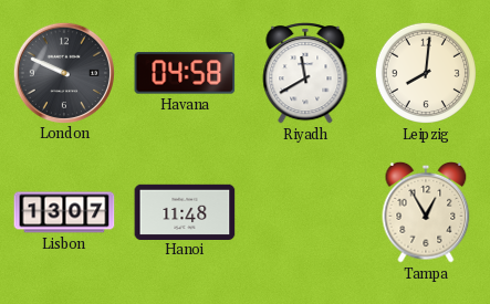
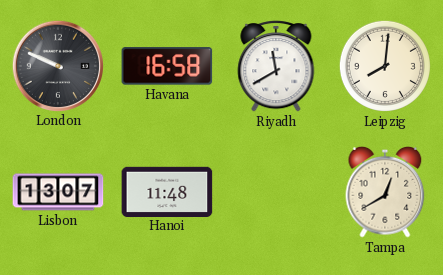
Havana: 04:58 -> 16:58
Tampa: 12:55 -> 12:40
